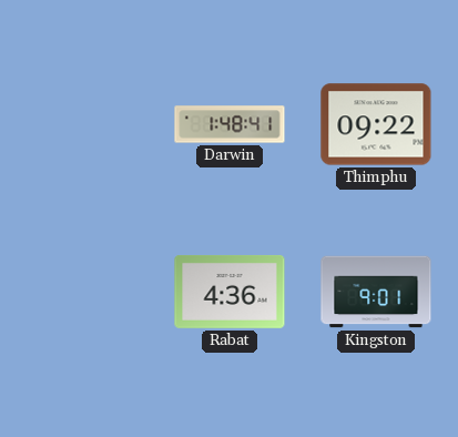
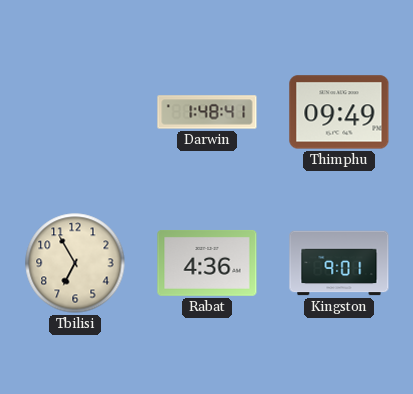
Thimphu: 09:22 -> 09:49
Tbilisi: none -> 6:55
